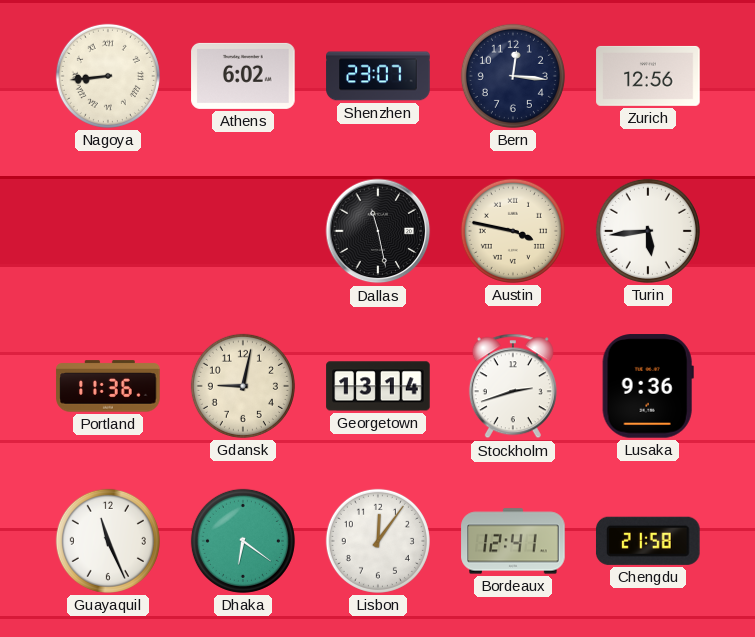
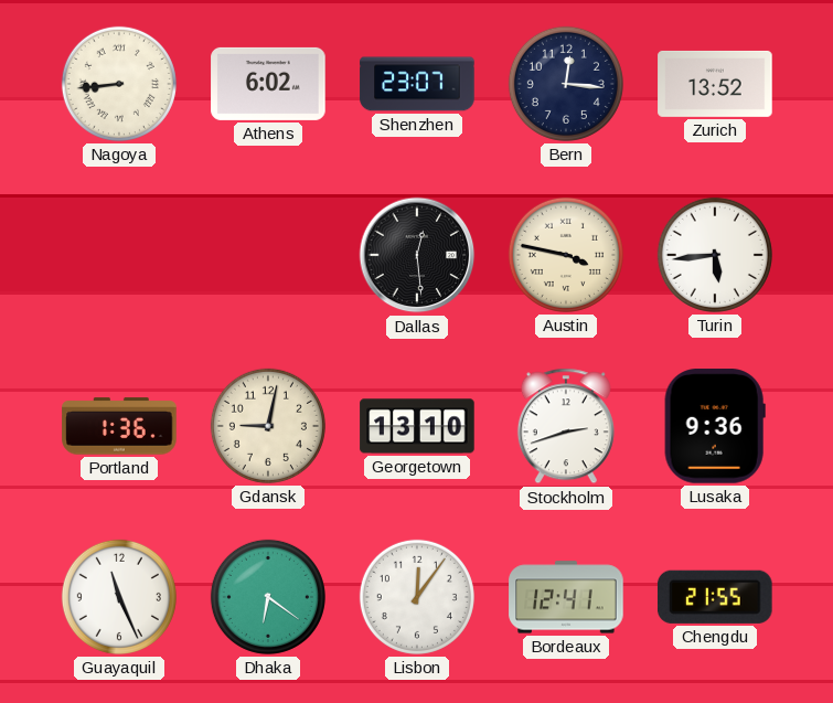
Zurich: 12:56 -> 13:52
Dallas: 11:28 -> 12:29
Portland: 11:36 -> 1:36
Georgetown: 13:14 -> 13:10
Chengdu: 21:58 -> 21:55
